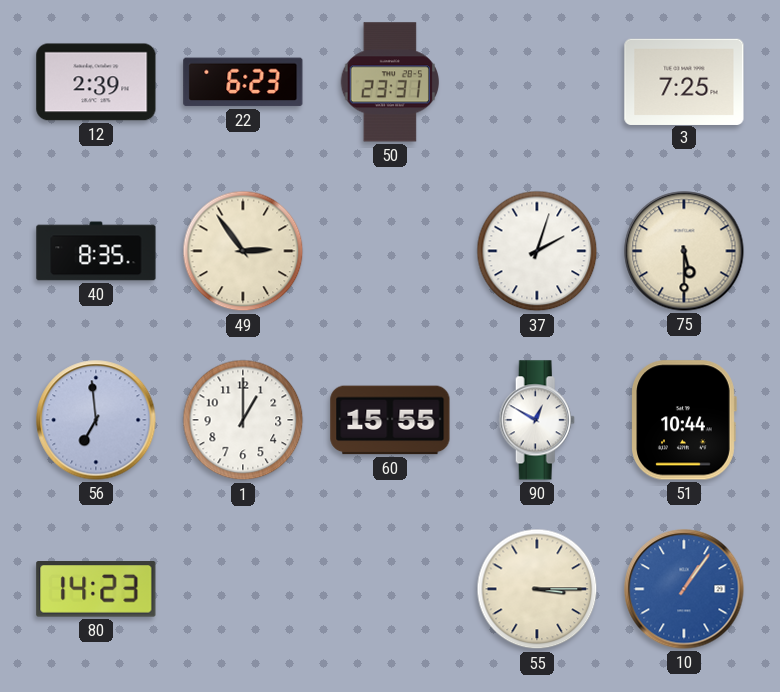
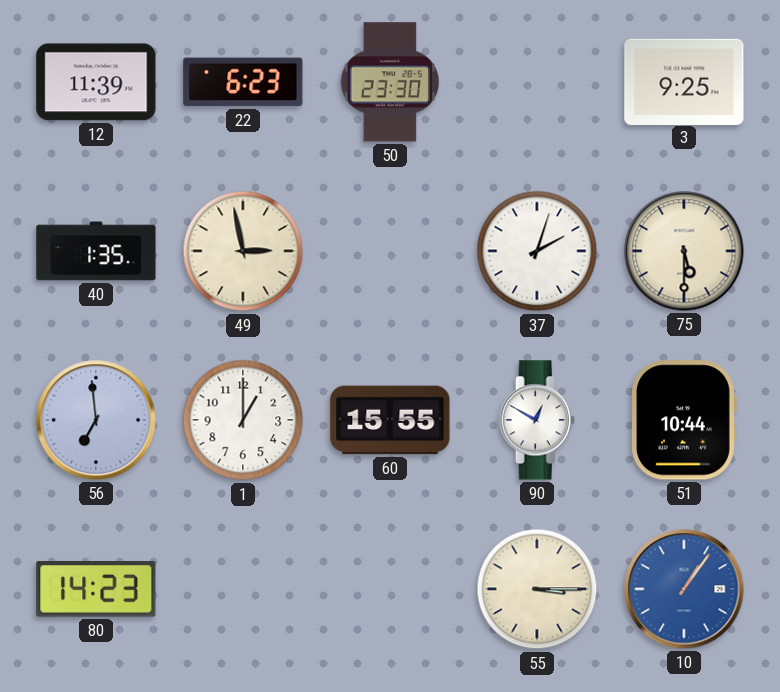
12: 2:39 -> 11:39
50: 23:31 -> 23:30
3: 7:25 -> 9:25
40: 8:35 -> 1:35
49: 2:54 -> 2:58
